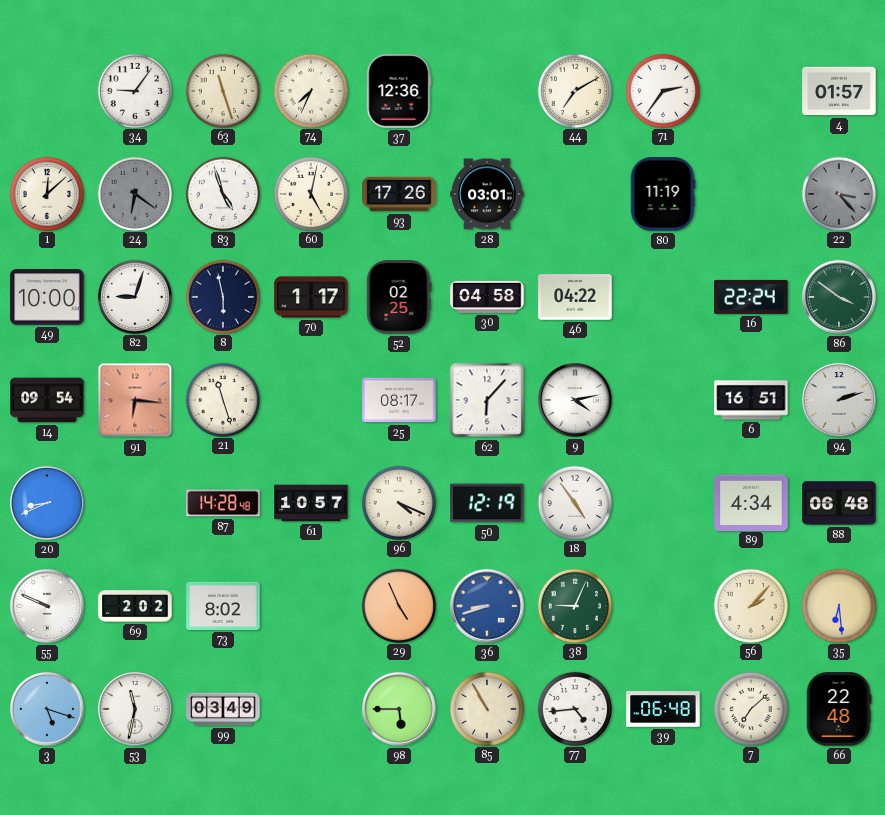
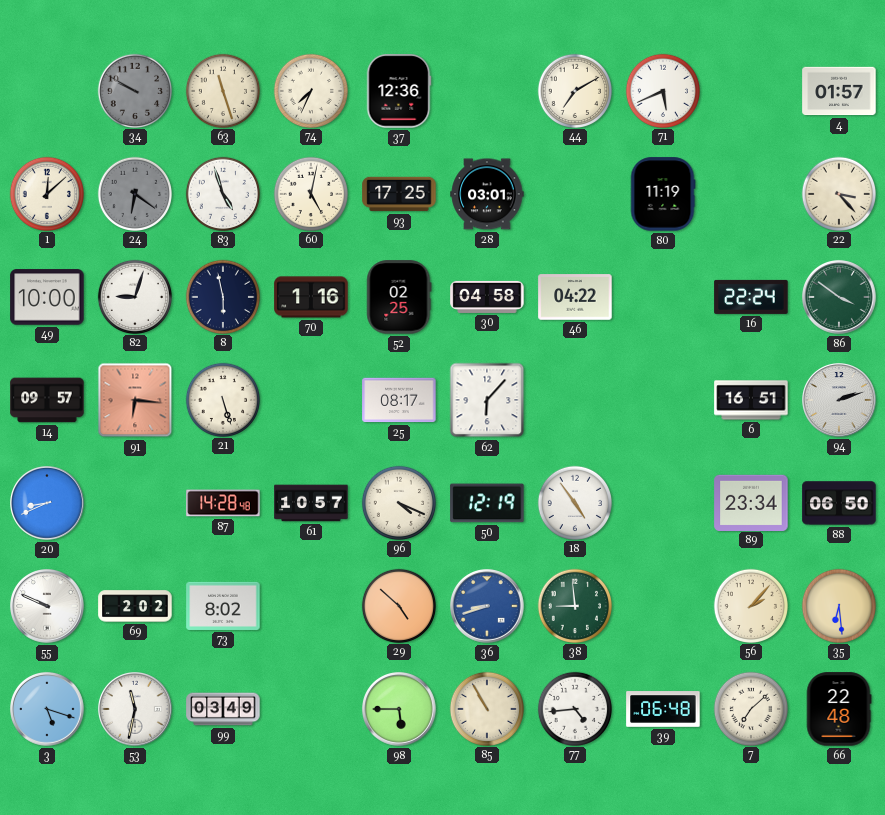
34: 9:06 -> 9:50
34 dial: white -> grey
71: 2:36 -> 5:41
93: 17:26 -> 17:25
22 dial: grey -> cream
70: 1:17 -> 1:16
14: 09:54 -> 09:57
21: 11:27 -> 5:27
9: 4:13 -> none
89: 4:34 -> 23:34
88: 06:48 -> 06:50
29: 4:56 -> 4:52
38: 9:04 -> 8:59
